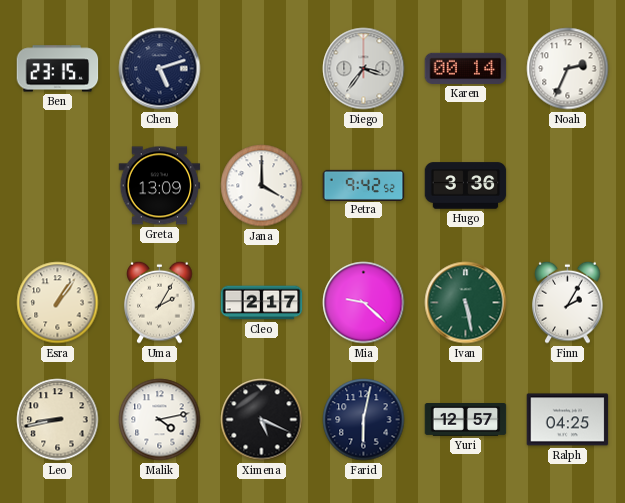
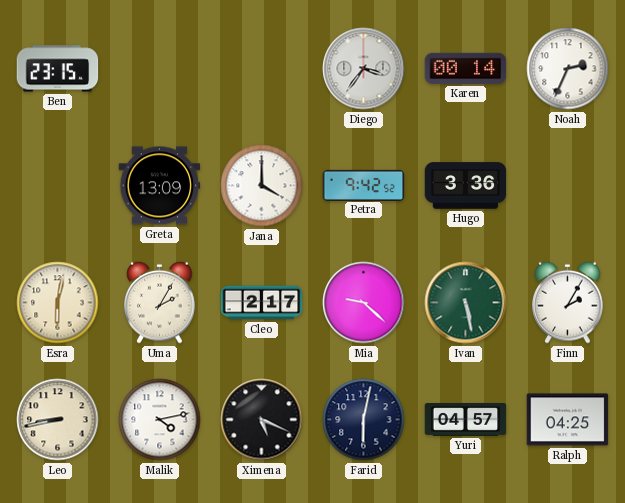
Chen: 5:12 -> none
Esra: 1:06 -> 6:02
Yuri: 12:57 -> 04:57
